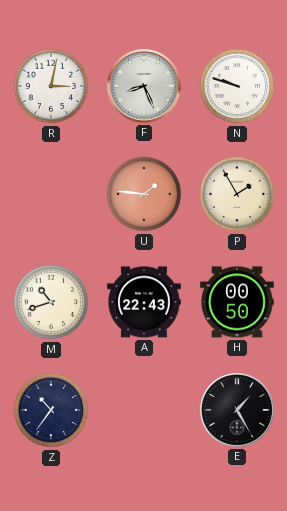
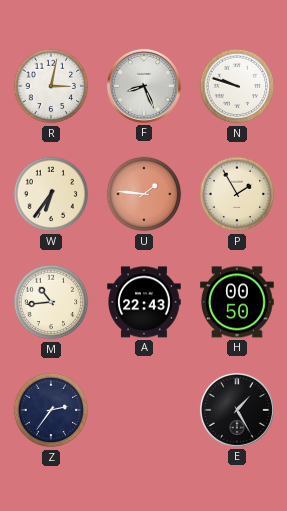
W: none -> 6:36
M: 10:42 -> 10:44
Z: 10:36 -> 2:36
